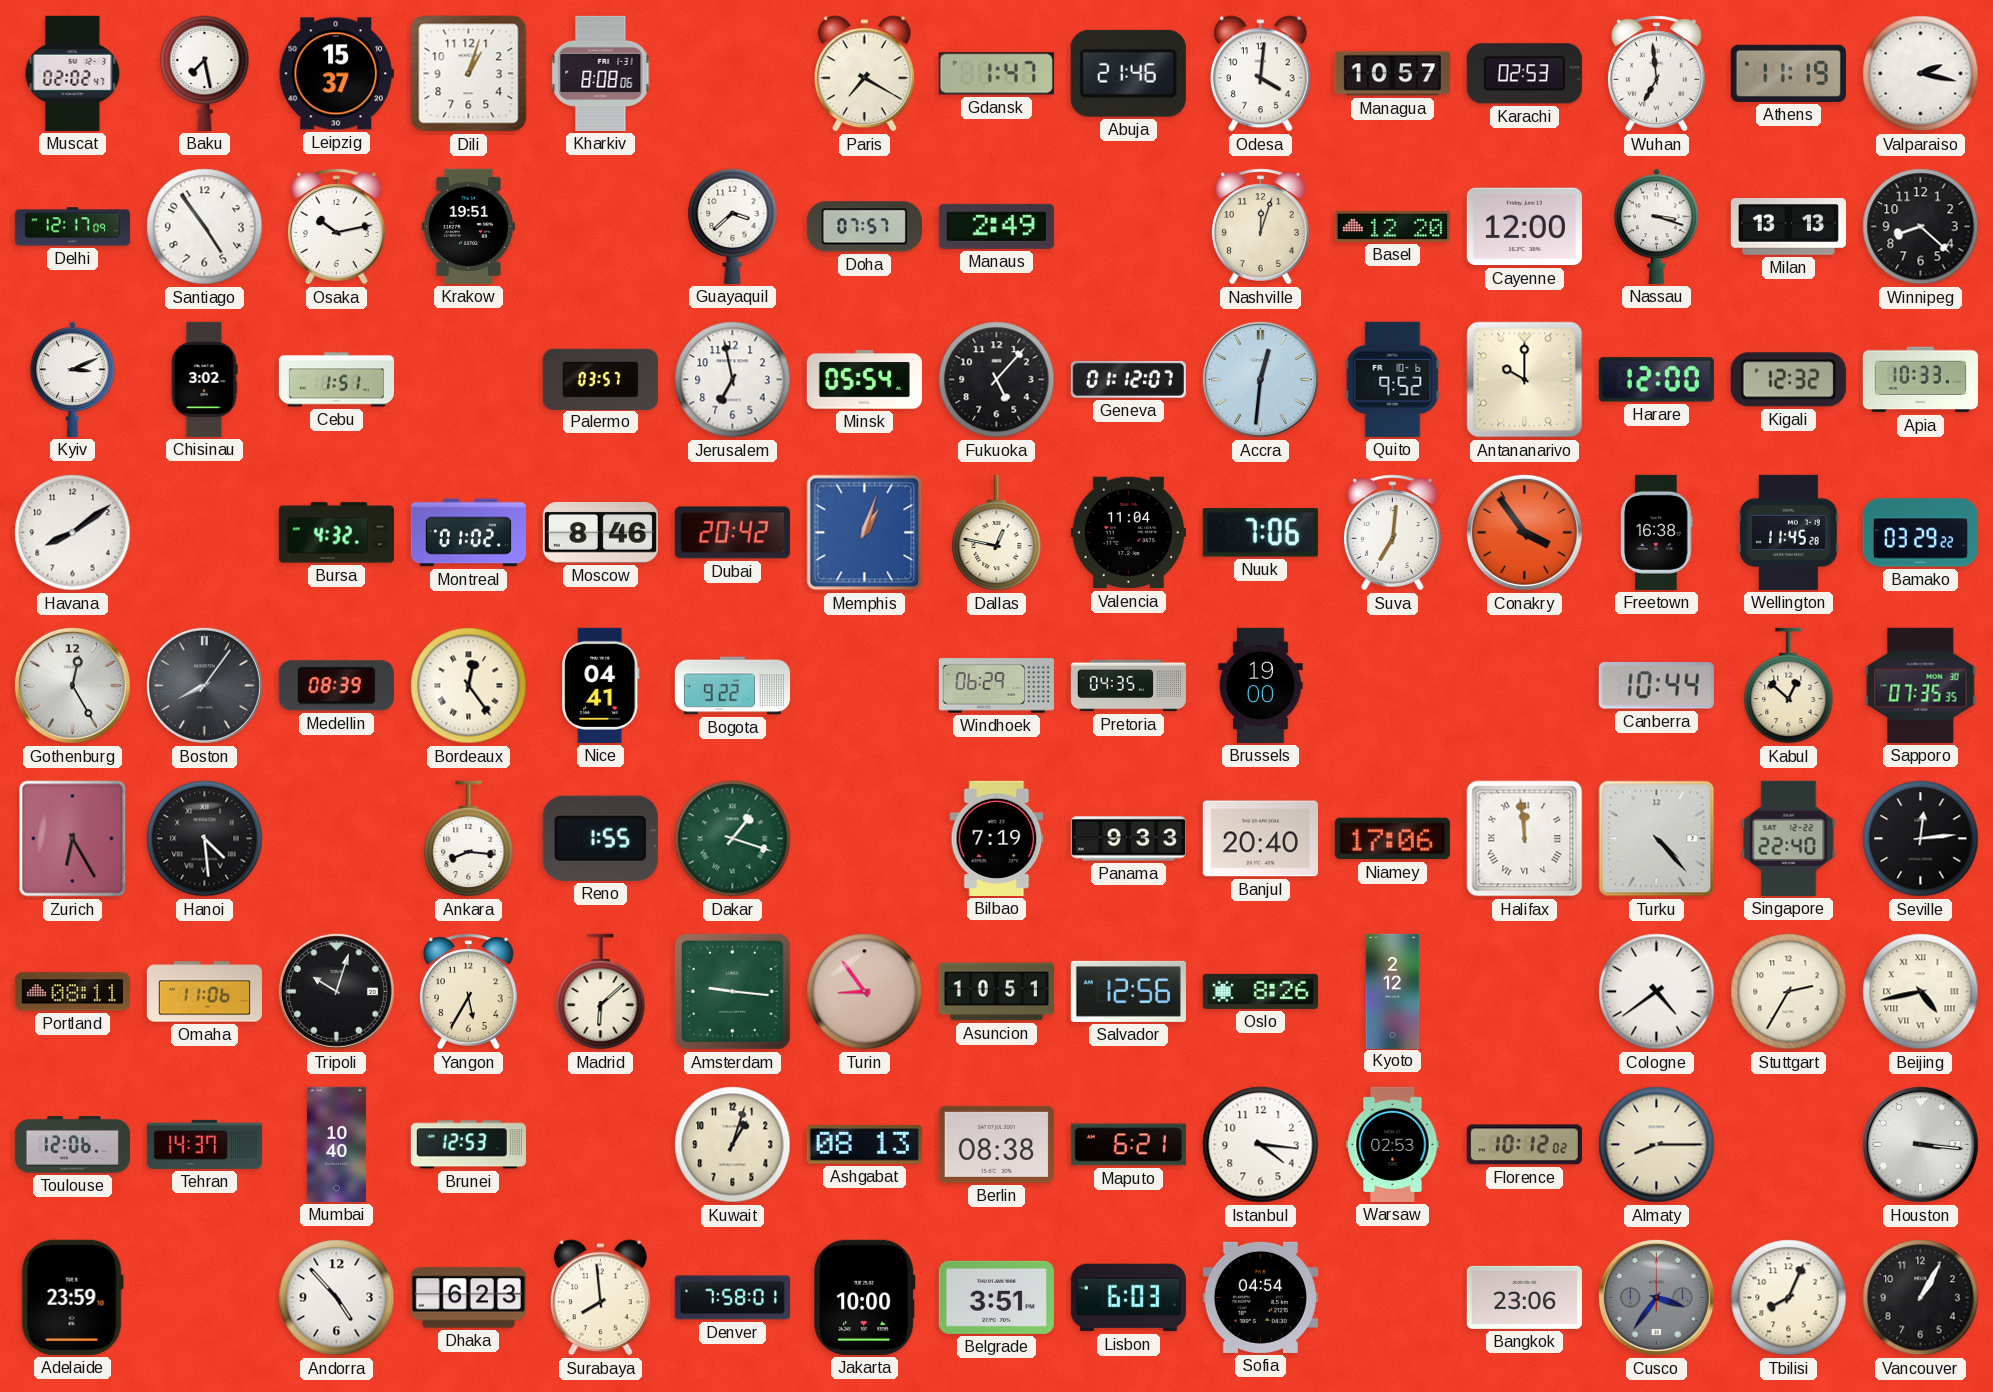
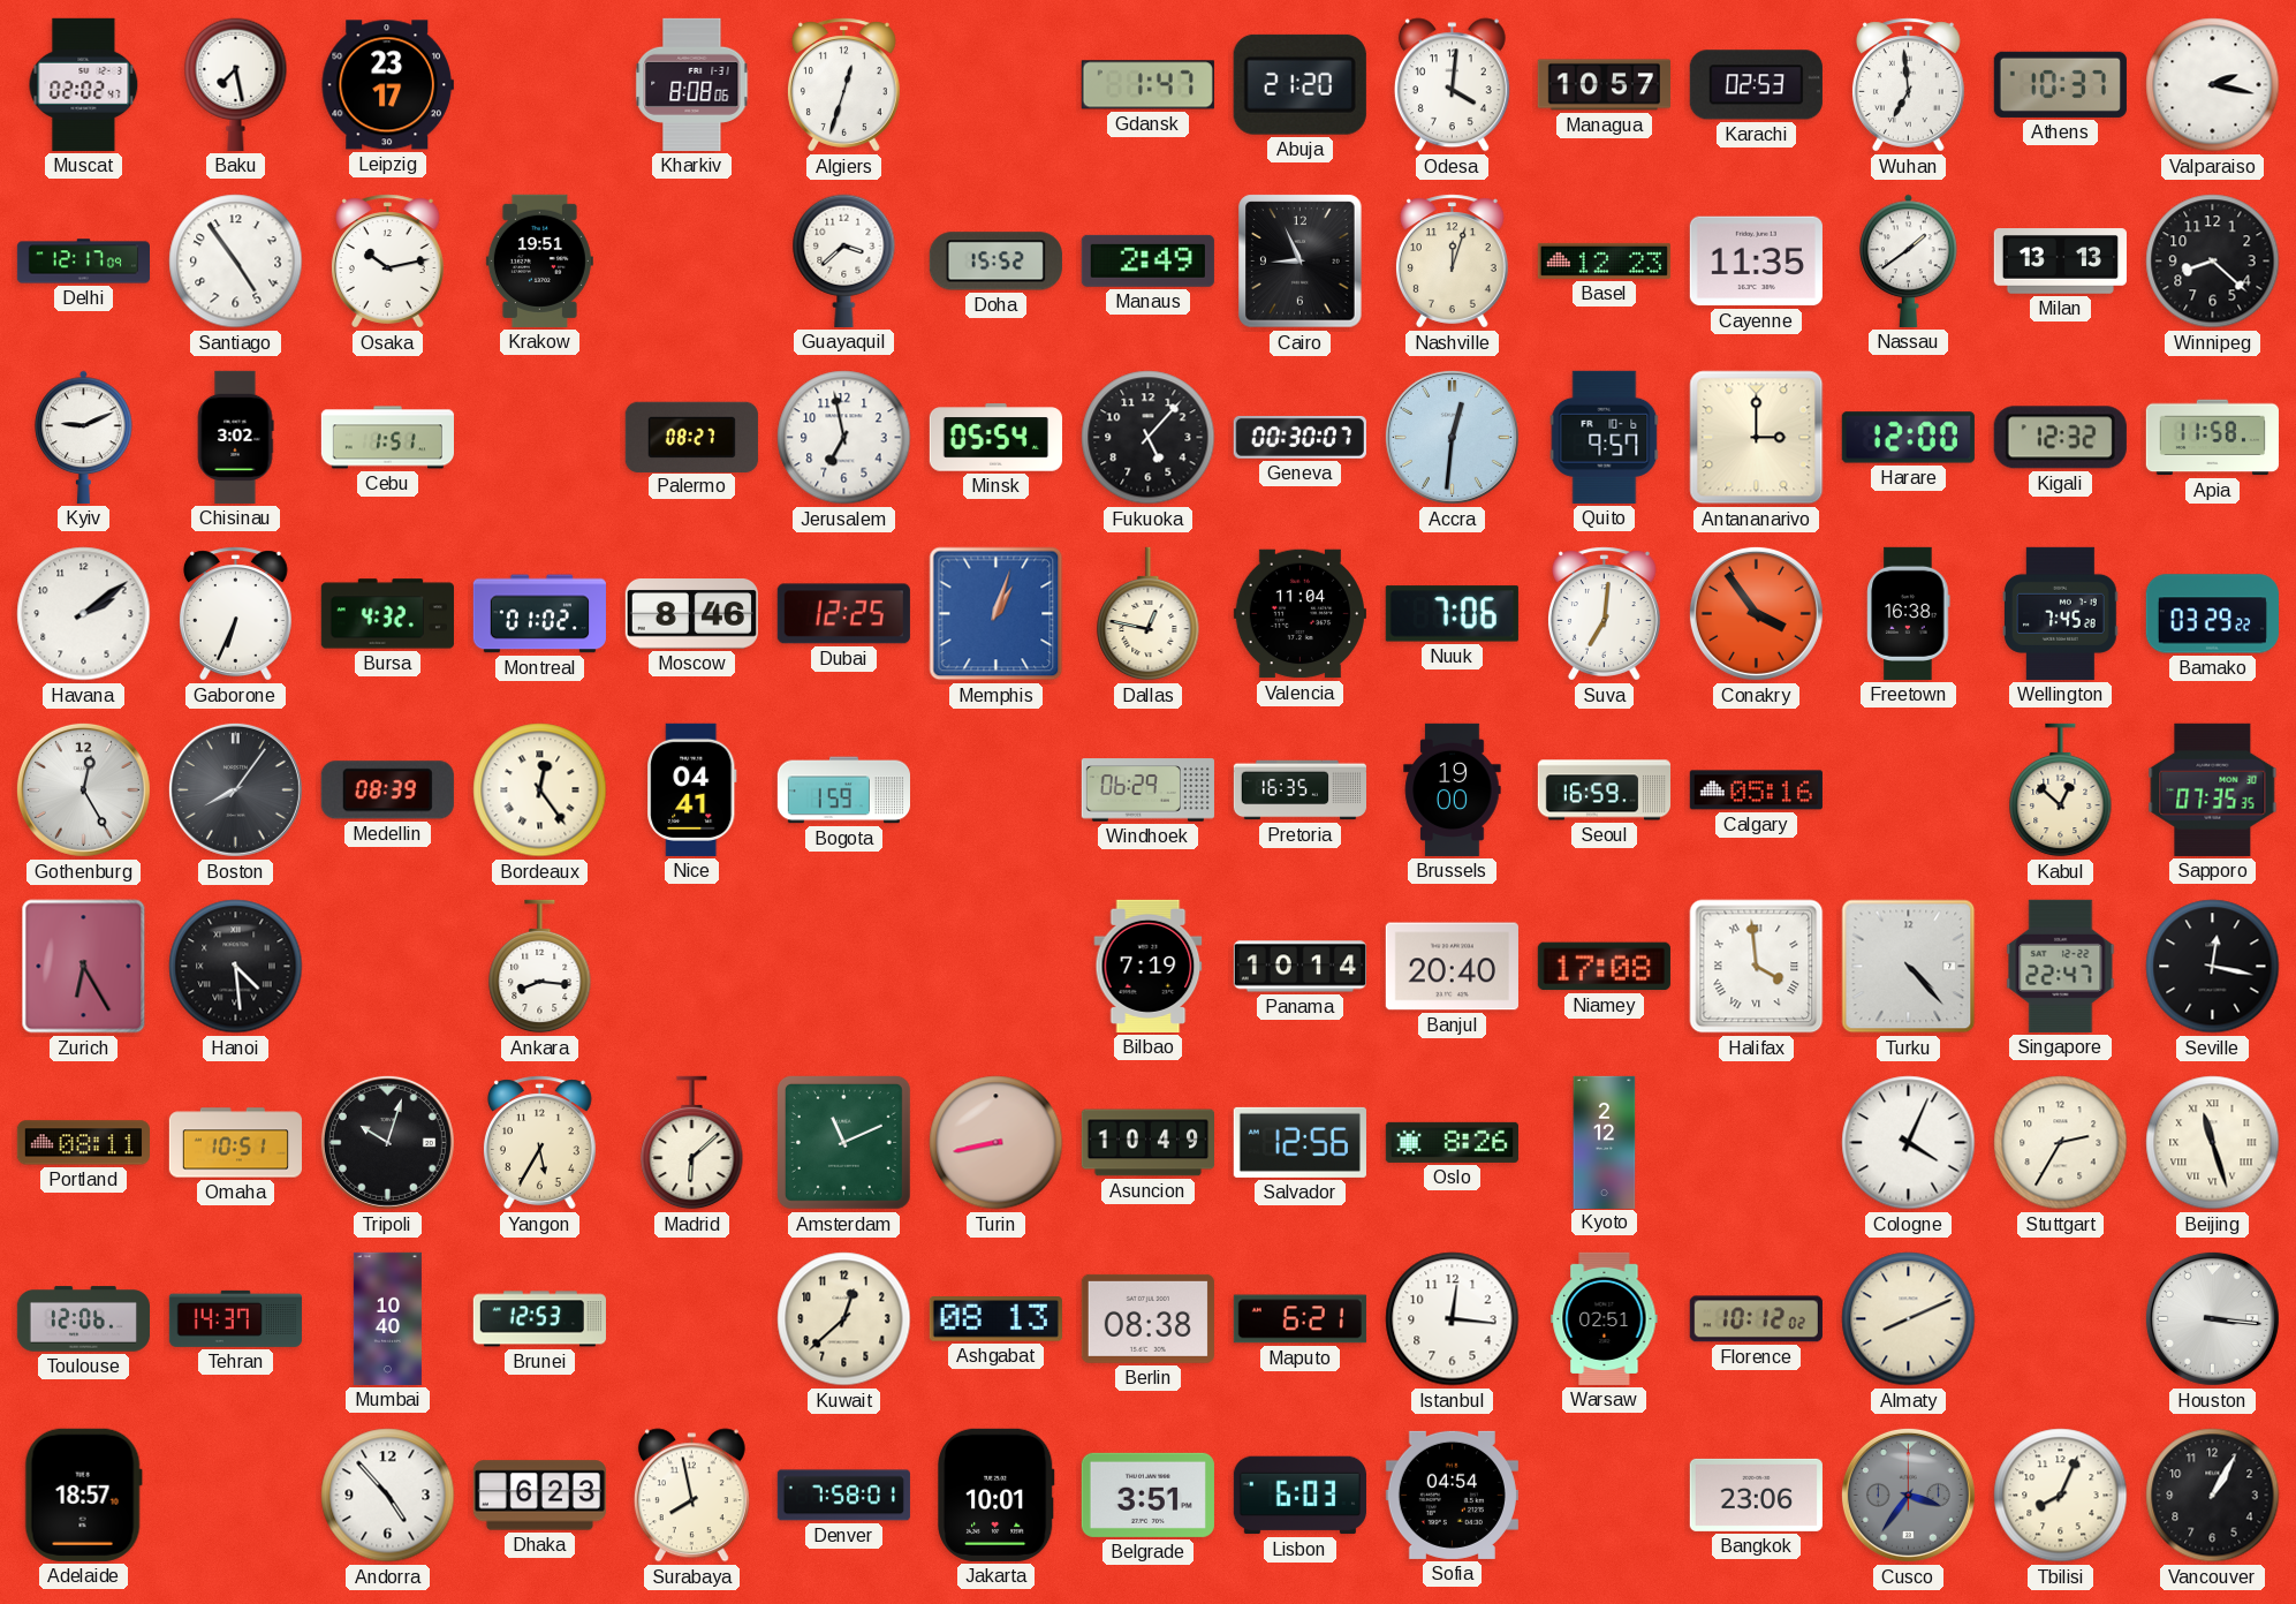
Leipzig: 15:37 -> 23:17
Dili: 1:03 -> none
Algiers: none -> 12:33
Paris: 7:20 -> none
Abuja: 21:46 -> 21:20
Athens: 11:19 -> 10:37
Doha: 07:57 -> 15:52
Cairo: none -> 8:56
Basel: 12:20 -> 12:23
Cayenne: 12:00 -> 11:35
Nassau: 3:18 -> 1:39
Kyiv: 3:11 -> 9:11
Palermo: 03:57 -> 08:27
Geneva: 01:12 -> 00:30
Quito: 9:52 -> 9:57
Antananarivo: 10:00 -> 3:00
Apia: 10:33 -> 11:58
Havana: 8:09 -> 2:09
Gaborone: none -> 6:34
Dubai: 20:42 -> 12:25
Wellington: 11:45 -> 7:45
Bogota: 9:22 -> 1:59
Pretoria: 04:35 -> 16:35
Seoul: none -> 16:59
Calgary: none -> 05:16
Canberra: 10:44 -> none
Reno: 1:55 -> none
Dakar: 1:18 -> none
Panama: 9:33 -> 10:14
Niamey: 17:06 -> 17:08
Halifax: 11:59 -> 3:59
Singapore: 22:40 -> 22:47
Seville: 12:14 -> 12:17
Omaha: 11:06 -> 10:51
Amsterdam: 9:16 -> 11:11
Turin: 8:54 -> 8:43
Asuncion: 10:51 -> 10:49
Cologne: 4:39 -> 4:04
Beijing: 4:43 -> 11:27
Kuwait: 1:03 -> 12:38
Istanbul: 4:16 -> 12:16
Warsaw: 02:53 -> 02:51
Almaty: 8:15 -> 8:11
Adelaide: 23:59 -> 18:57
Surabaya: 7:59 -> 7:58
Jakarta: 10:00 -> 10:01
